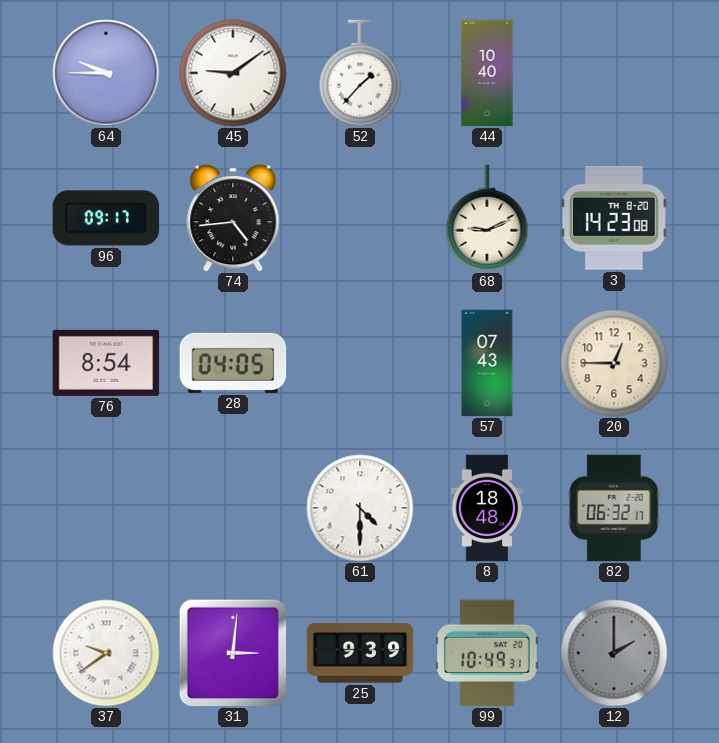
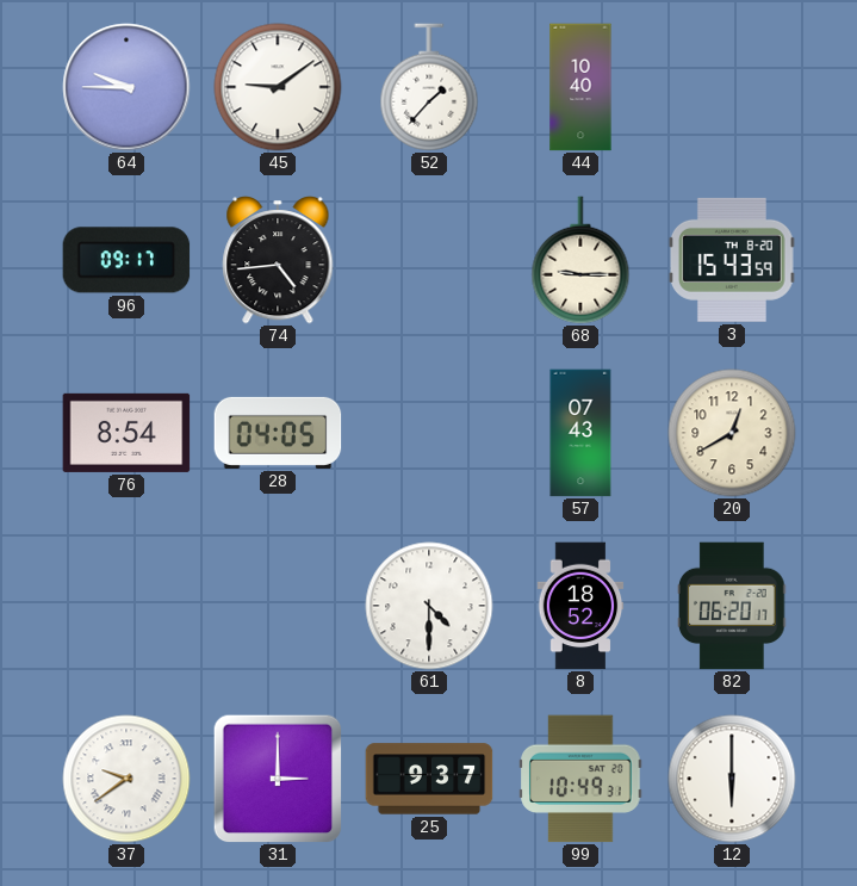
68: 9:11 -> 9:15
3: 14:23 -> 15:43
20: 12:45 -> 12:40
8: 18:48 -> 18:52
82: 06:32 -> 06:20
31: 3:01 -> 3:00
25: 9:39 -> 9:37
12: 2:00 -> 6:00
12 dial: grey -> white
